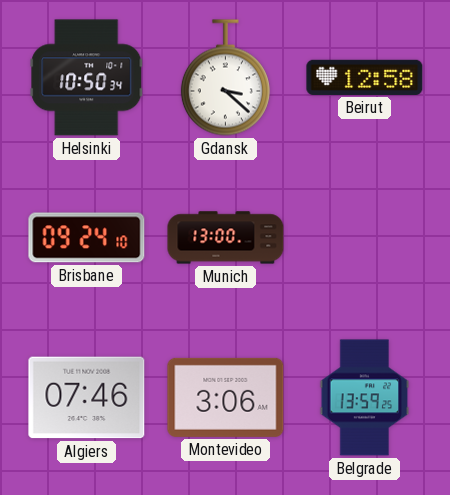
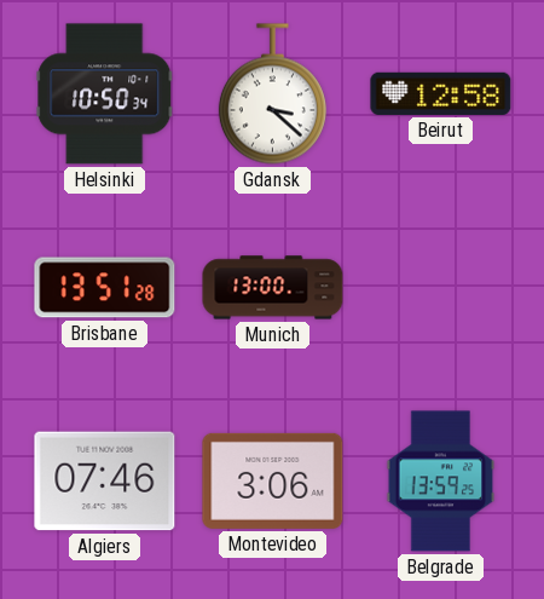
Brisbane: 09:24 -> 13:51
